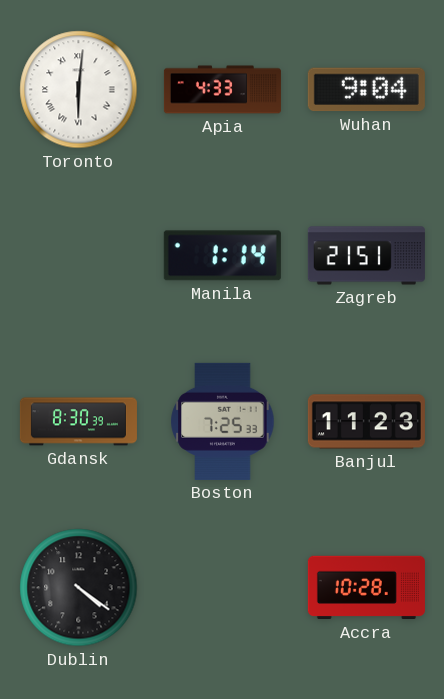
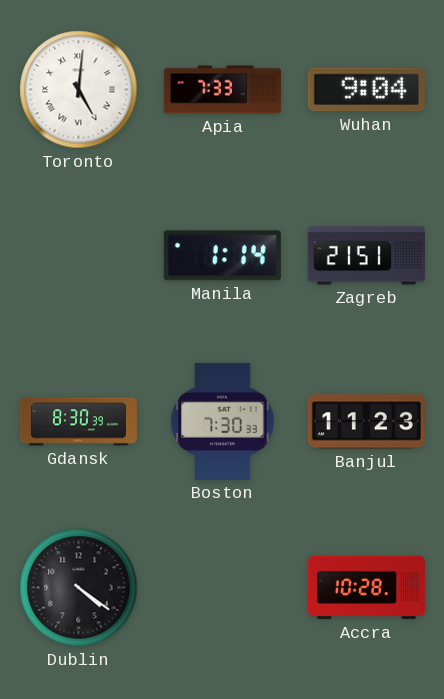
Toronto: 6:01 -> 5:01
Apia: 4:33 -> 7:33
Boston: 7:25 -> 7:30
